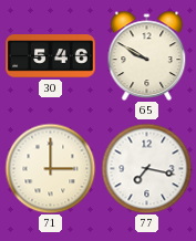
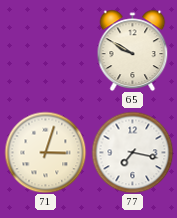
30: 5:46 -> none
71: 3:00 -> 3:03
